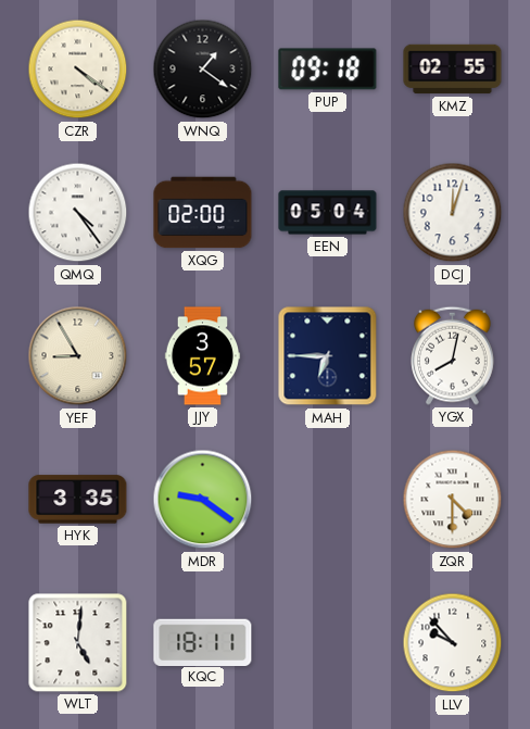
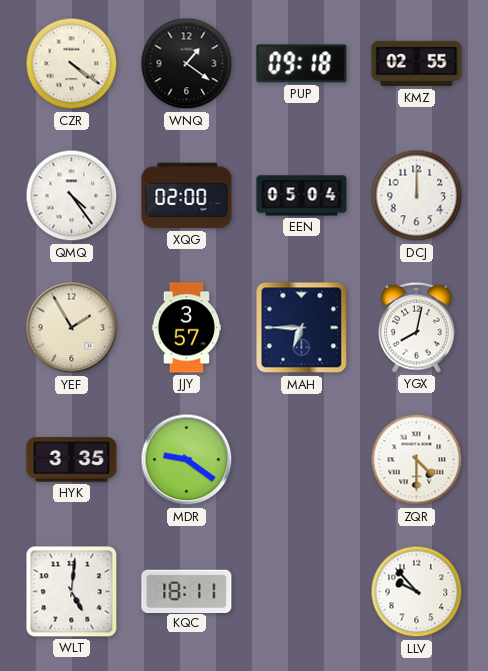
DCJ: 12:03 -> 12:00
YEF: 8:55 -> 1:55
